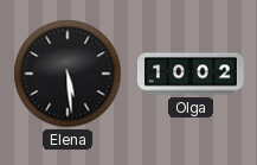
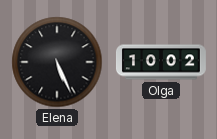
Elena: 5:29 -> 5:26
